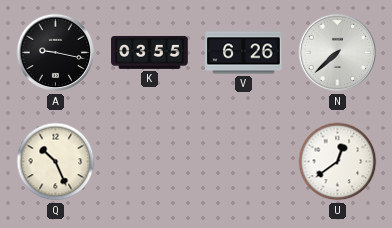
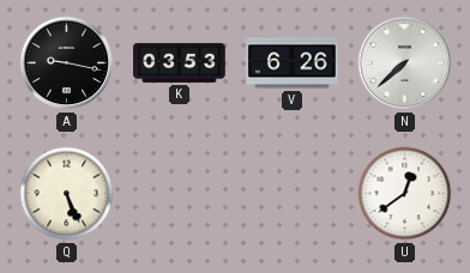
K: 03:55 -> 03:53
Q: 10:26 -> 5:26
